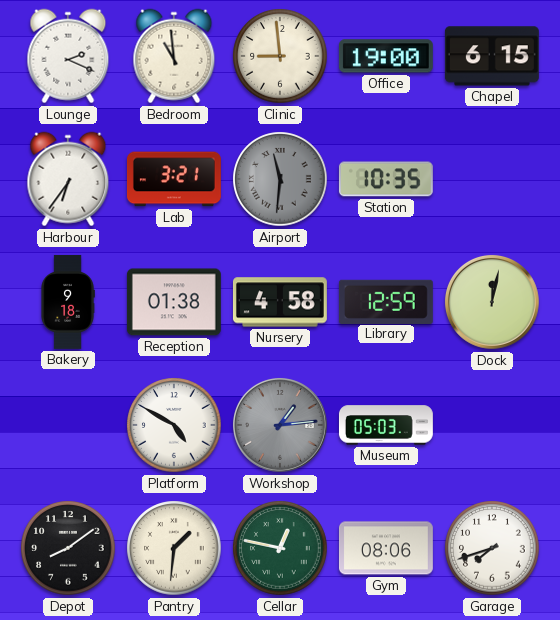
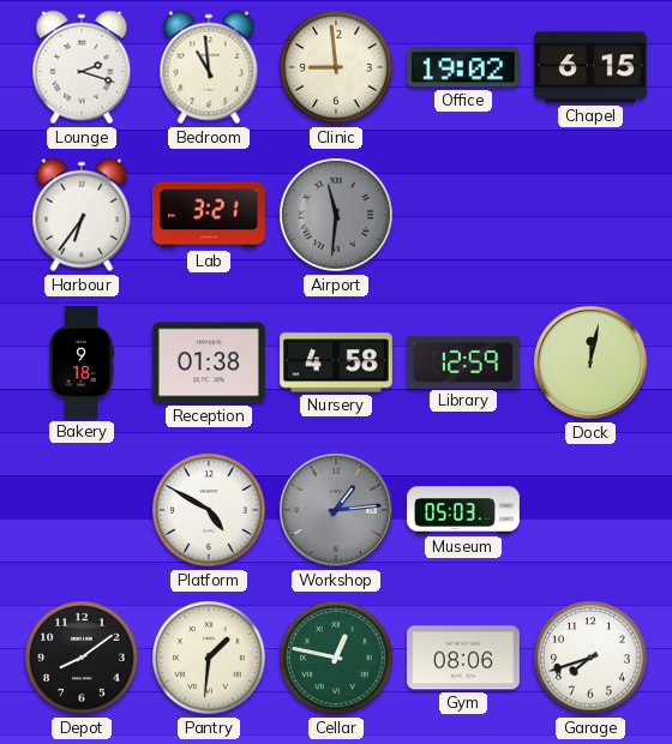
Lounge: 2:19 -> 2:18
Office: 19:00 -> 19:02
Station: 10:35 -> none
